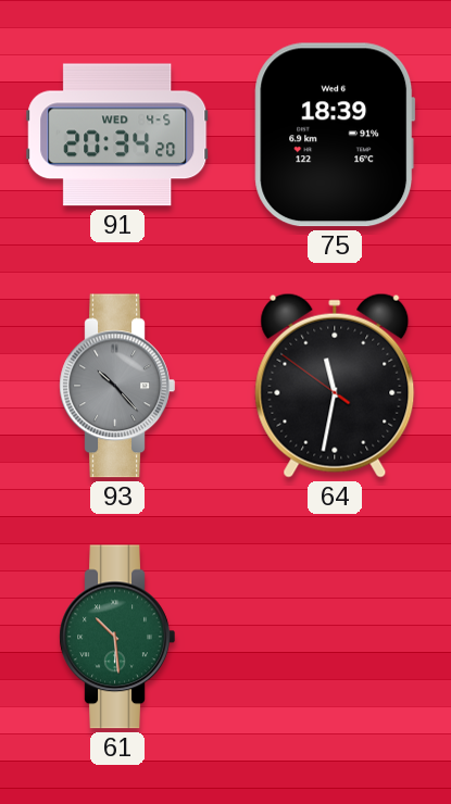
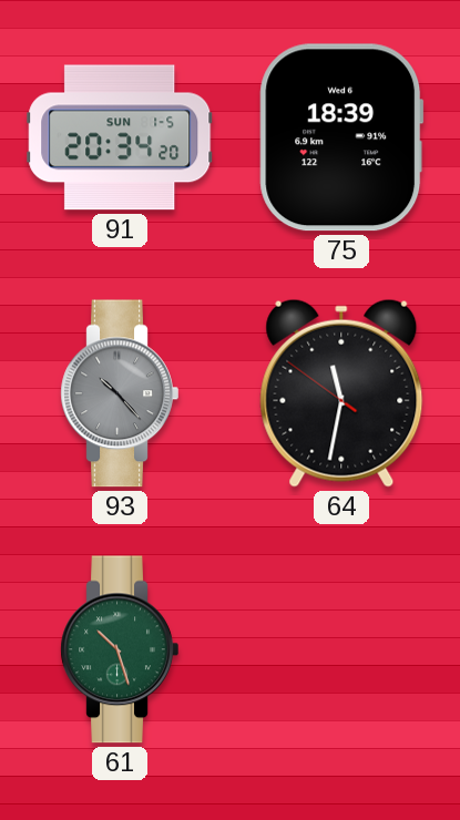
91 date: WED 4-5 -> SUN 1-5
61: 10:29 -> 10:27
